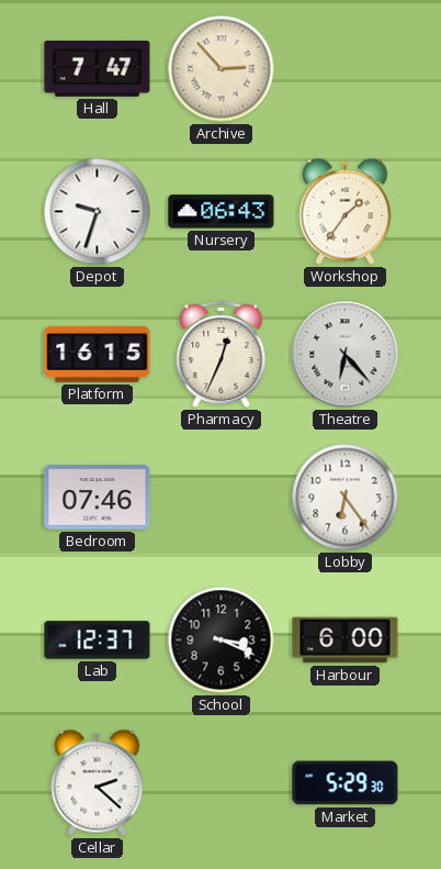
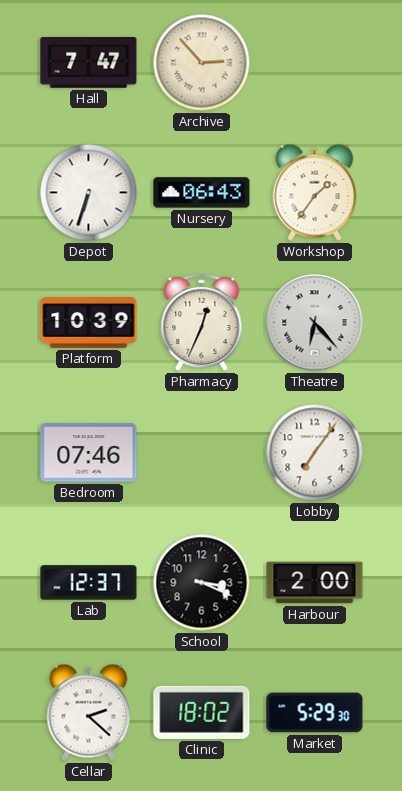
Depot: 9:33 -> 6:33
Platform: 16:15 -> 10:39
Lobby: 6:24 -> 7:06
Harbour: 6:00 -> 2:00
Clinic: none -> 18:02
